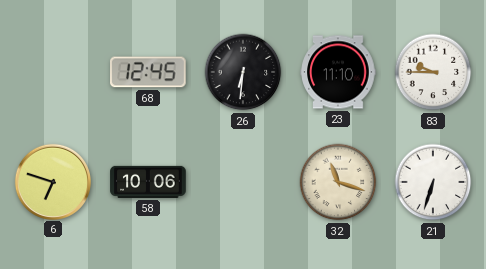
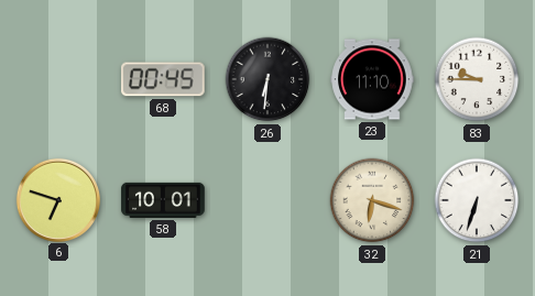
68: 12:45 -> 00:45
58: 10:06 -> 10:01
32: 11:18 -> 6:18
